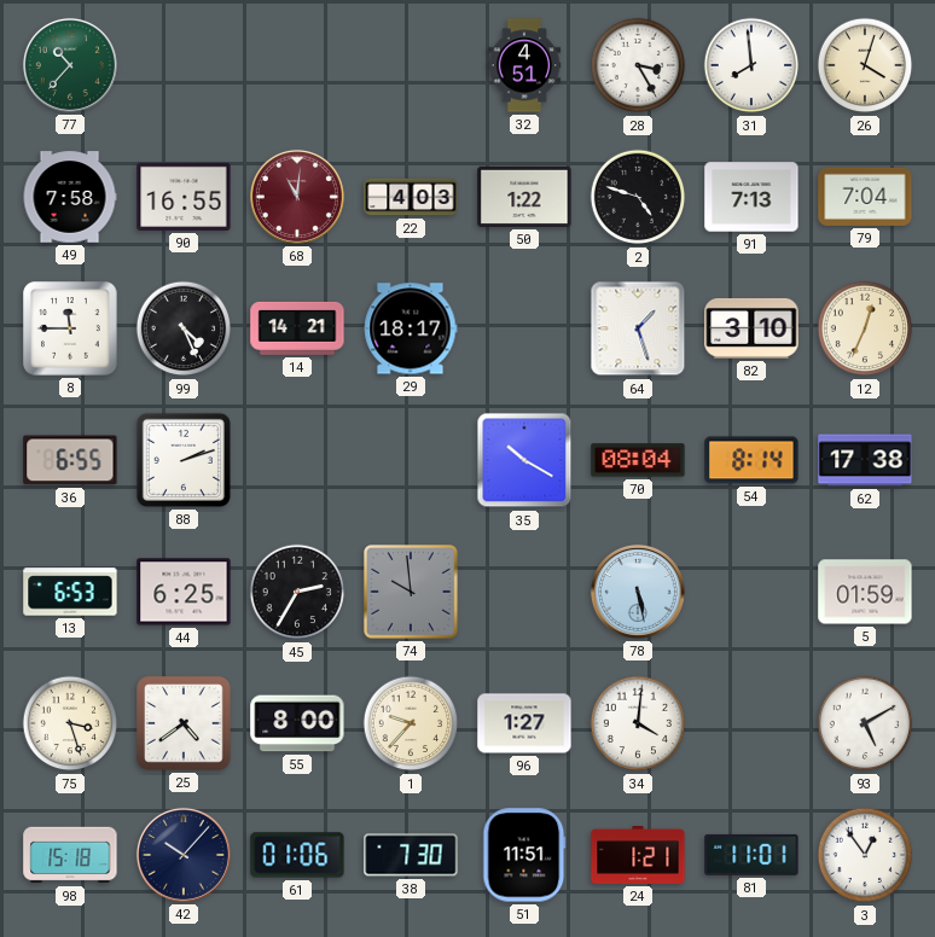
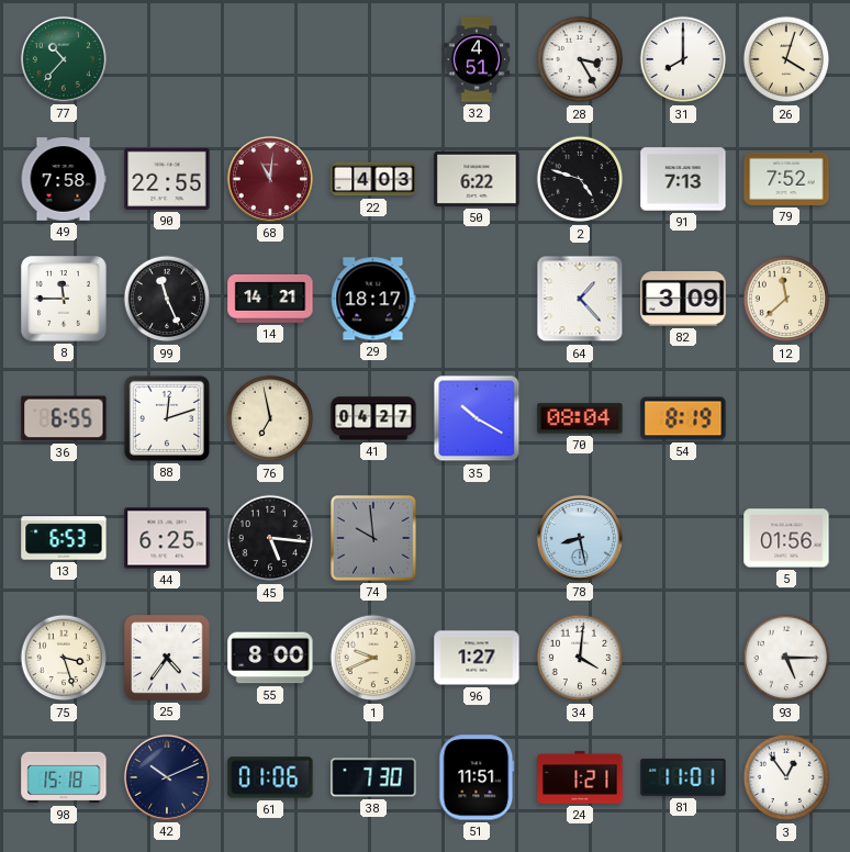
31: 7:59 -> 8:00
90: 16:55 -> 22:55
50: 1:22 -> 6:22
79: 7:04 -> 7:52
99: 4:26 -> 11:26
64: 1:27 -> 1:23
82: 3:10 -> 3:09
12: 12:34 -> 11:38
88: 2:12 -> 12:12
76: none -> 6:58
41: none -> 04:27
54: 8:14 -> 8:19
62: 17:38 -> none
45: 2:35 -> 5:16
78: 5:28 -> 8:28
5: 01:59 -> 01:56
25: 4:39 -> 4:36
1: 9:37 -> 9:41
93: 5:10 -> 5:15
42: 10:07 -> 10:11
